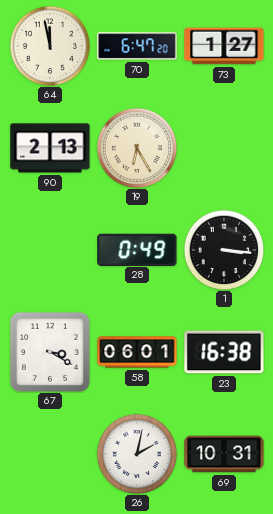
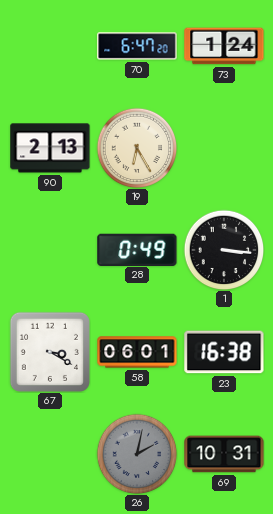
64: 11:58 -> none
73: 1:27 -> 1:24
26 dial: white -> grey
